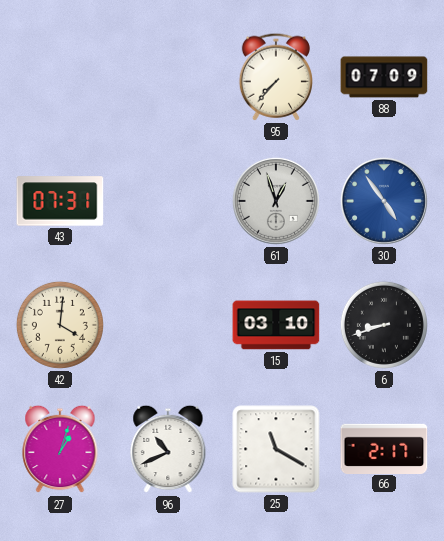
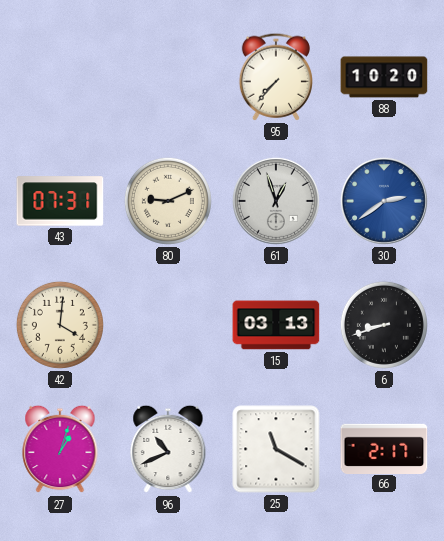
88: 07:09 -> 10:20
80: none -> 9:11
30: 4:54 -> 2:39
15: 03:10 -> 03:13
